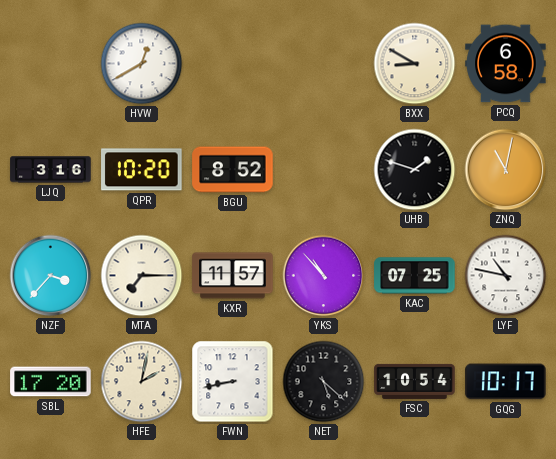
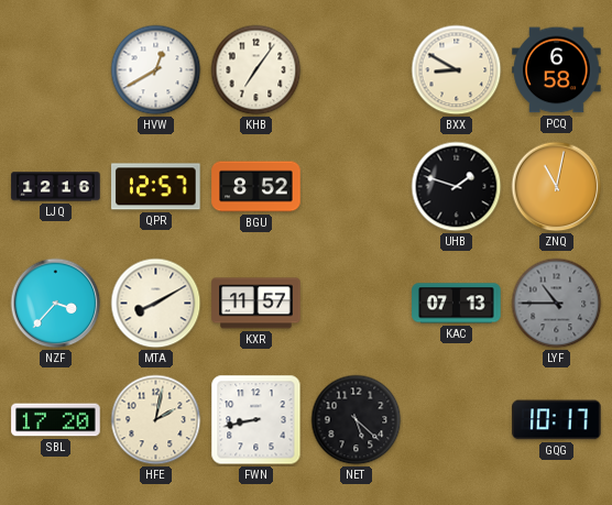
KHB: none -> 7:06
LJQ: 3:16 -> 12:16
QPR: 10:20 -> 12:57
MTA: 7:15 -> 8:10
YKS: 10:53 -> none
KAC: 07:25 -> 07:13
LYF: 10:47 -> 10:45
LYF dial: white -> grey
FSC: 10:54 -> none
